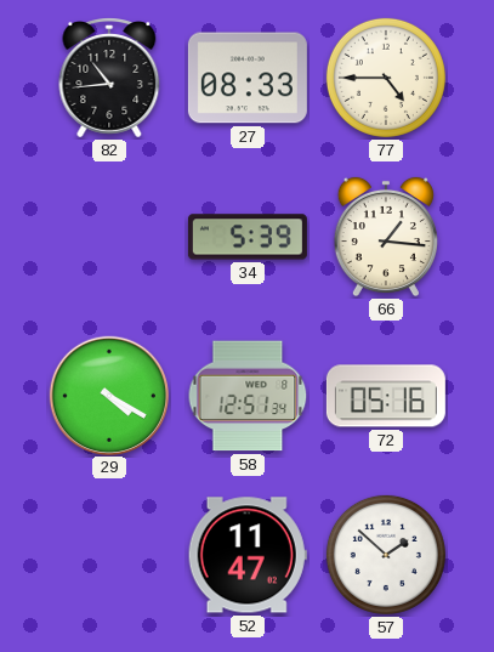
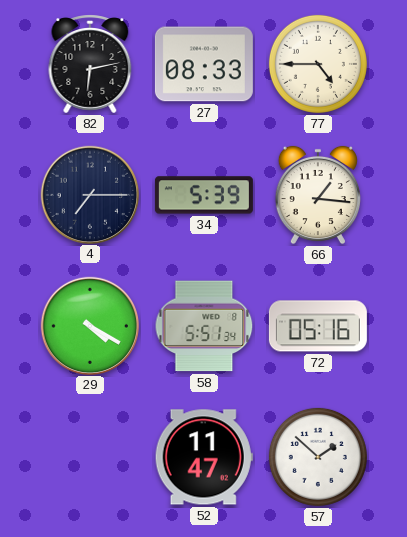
82: 10:44 -> 6:13
4: none -> 7:15
58: 12:51 -> 5:51
